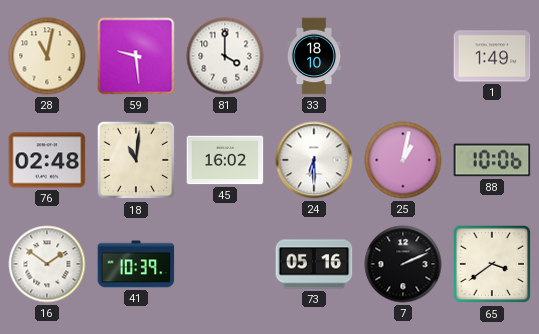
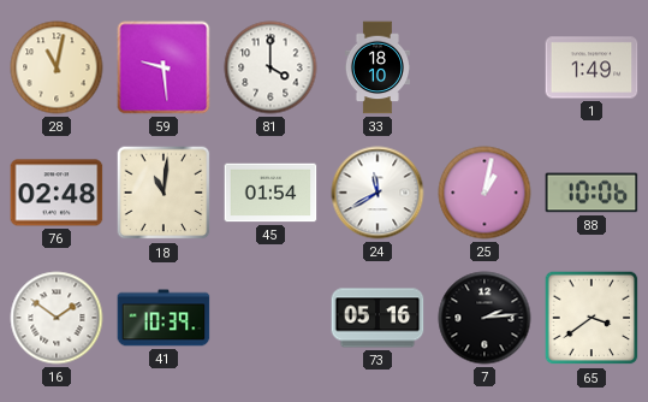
45: 16:02 -> 01:54
24: 6:30 -> 11:40
7: 2:11 -> 2:14
